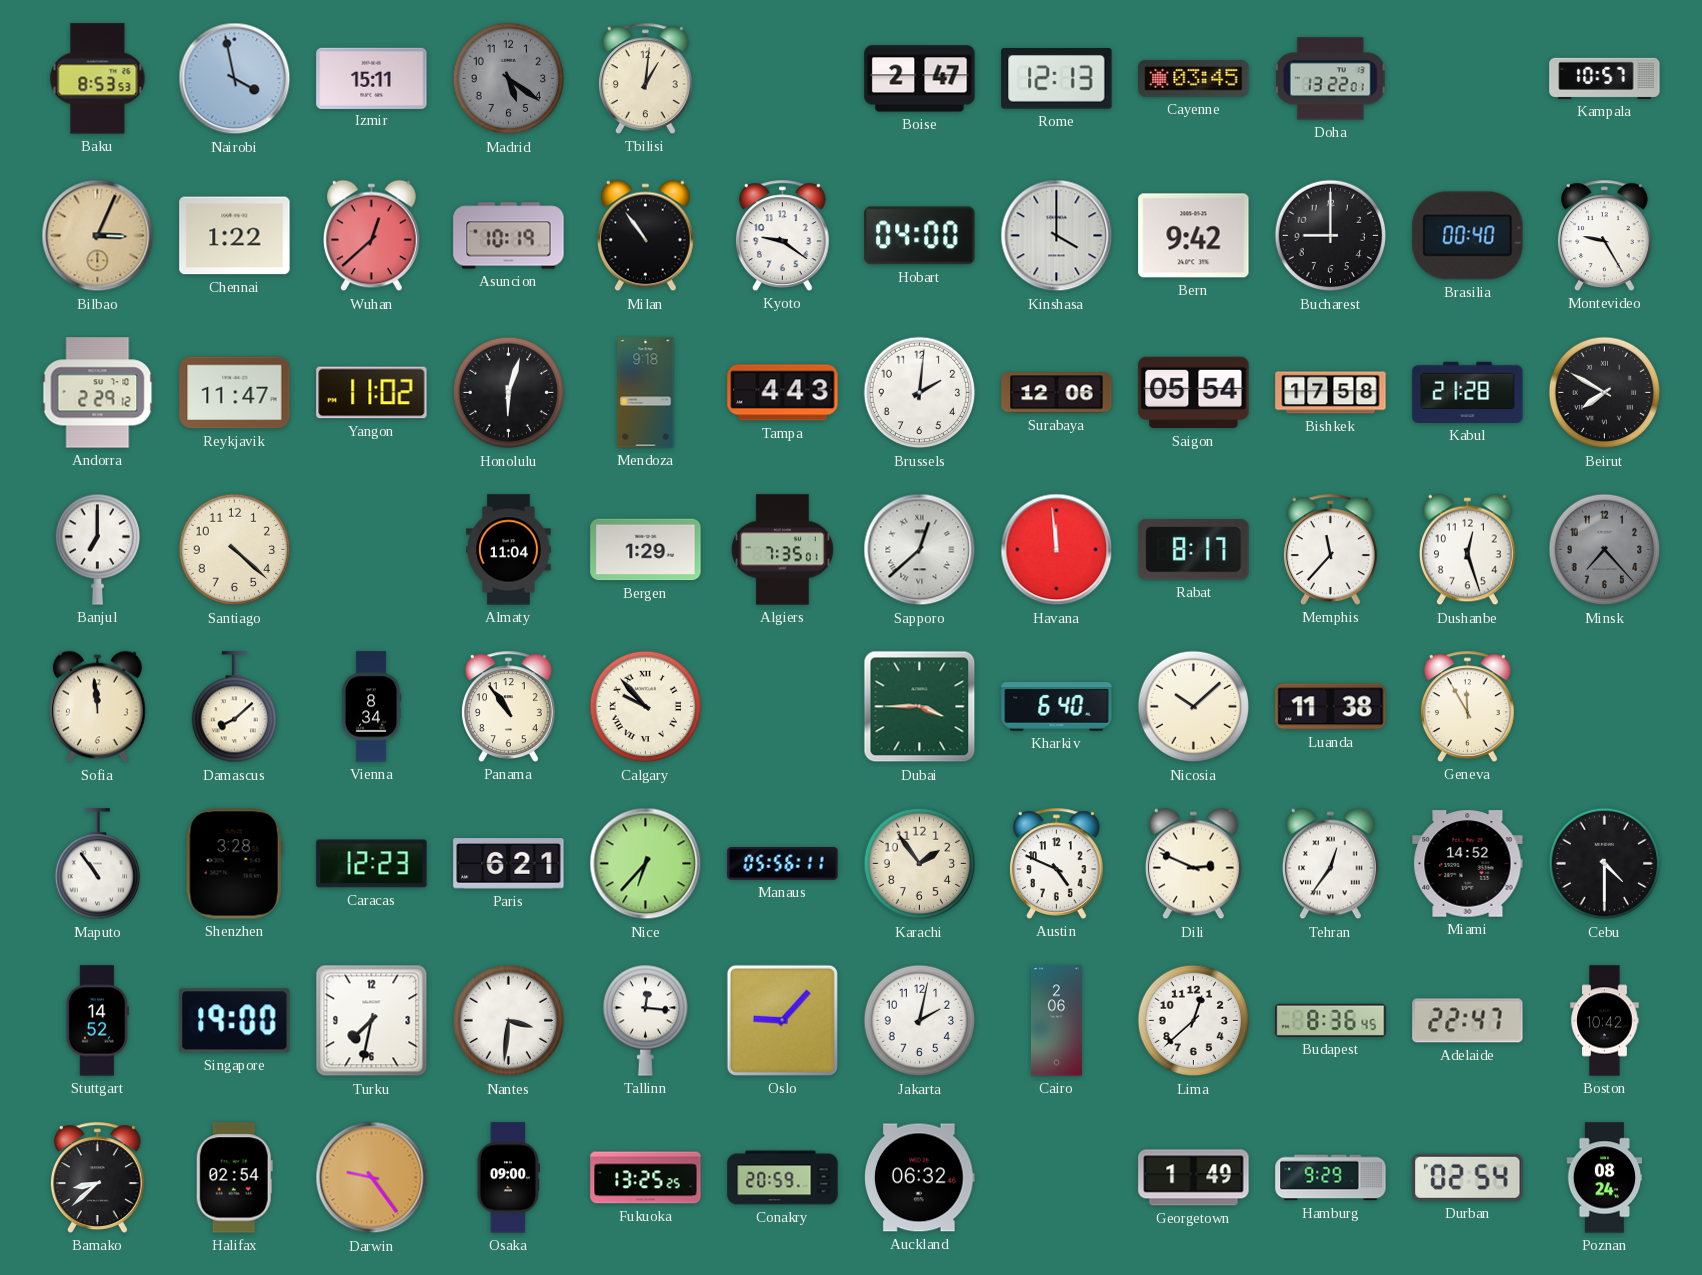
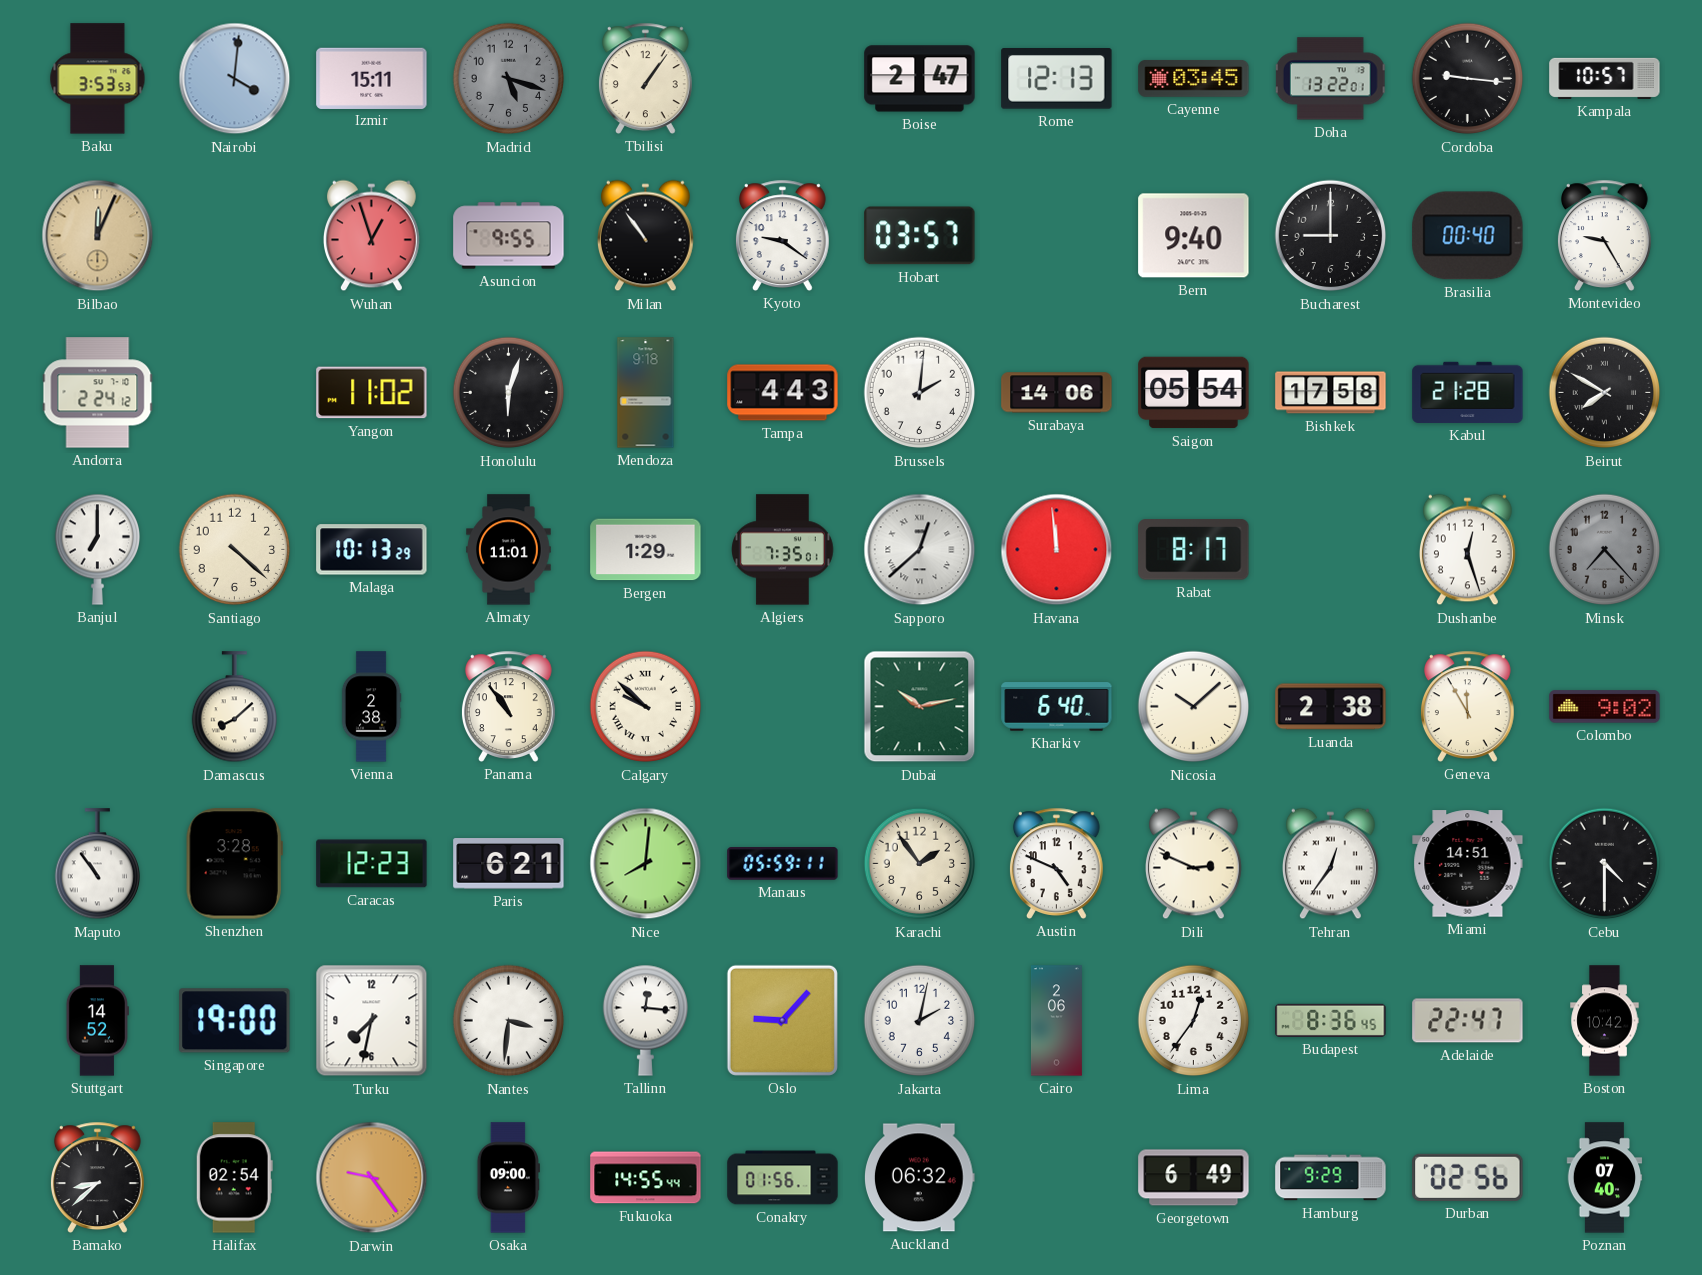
Baku: 8:53 -> 3:53
Nairobi: 3:58 -> 4:01
Madrid: 5:21 -> 5:18
Tbilisi: 1:01 -> 1:06
Cordoba: none -> 9:16
Bilbao: 3:04 -> 12:04
Chennai: 1:22 -> none
Wuhan: 12:38 -> 12:57
Asuncion: 10:19 -> 9:55
Hobart: 04:00 -> 03:57
Kinshasa: 4:00 -> none
Bern: 9:42 -> 9:40
Andorra: 2:29 -> 2:24
Reykjavik: 11:47 -> none
Surabaya: 12:06 -> 14:06
Malaga: none -> 10:13
Almaty: 11:04 -> 11:01
Memphis: 11:37 -> none
Sofia: 11:59 -> none
Vienna: 8:34 -> 2:38
Calgary: 9:53 -> 9:52
Dubai: 3:45 -> 10:13
Luanda: 11:38 -> 2:38
Colombo: none -> 9:02
Nice: 6:37 -> 8:01
Manaus: 05:56 -> 05:59
Miami: 14:52 -> 14:51
Lima: 12:38 -> 12:36
Fukuoka: 13:25 -> 14:55
Conakry: 20:59 -> 01:56
Georgetown: 1:49 -> 6:49
Durban: 02:54 -> 02:56
Poznan: 08:24 -> 07:40
